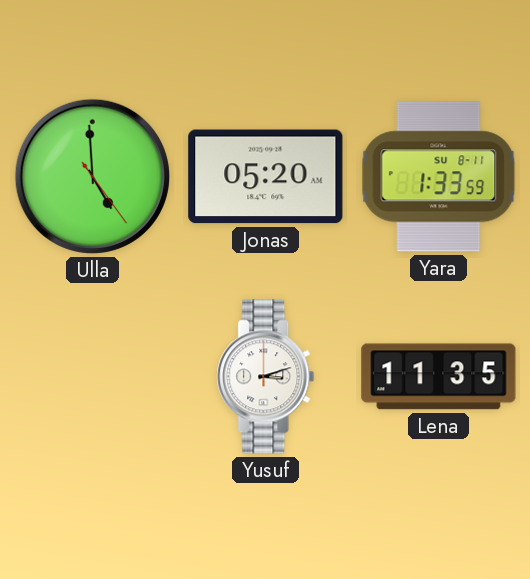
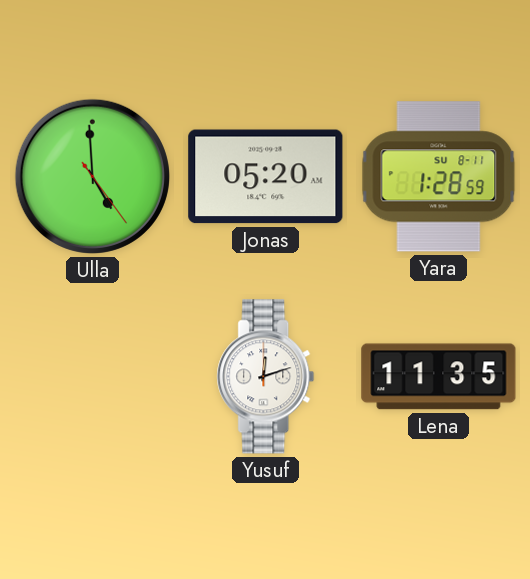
Yara: 1:33 -> 1:28
Yusuf: 3:12 -> 12:12
